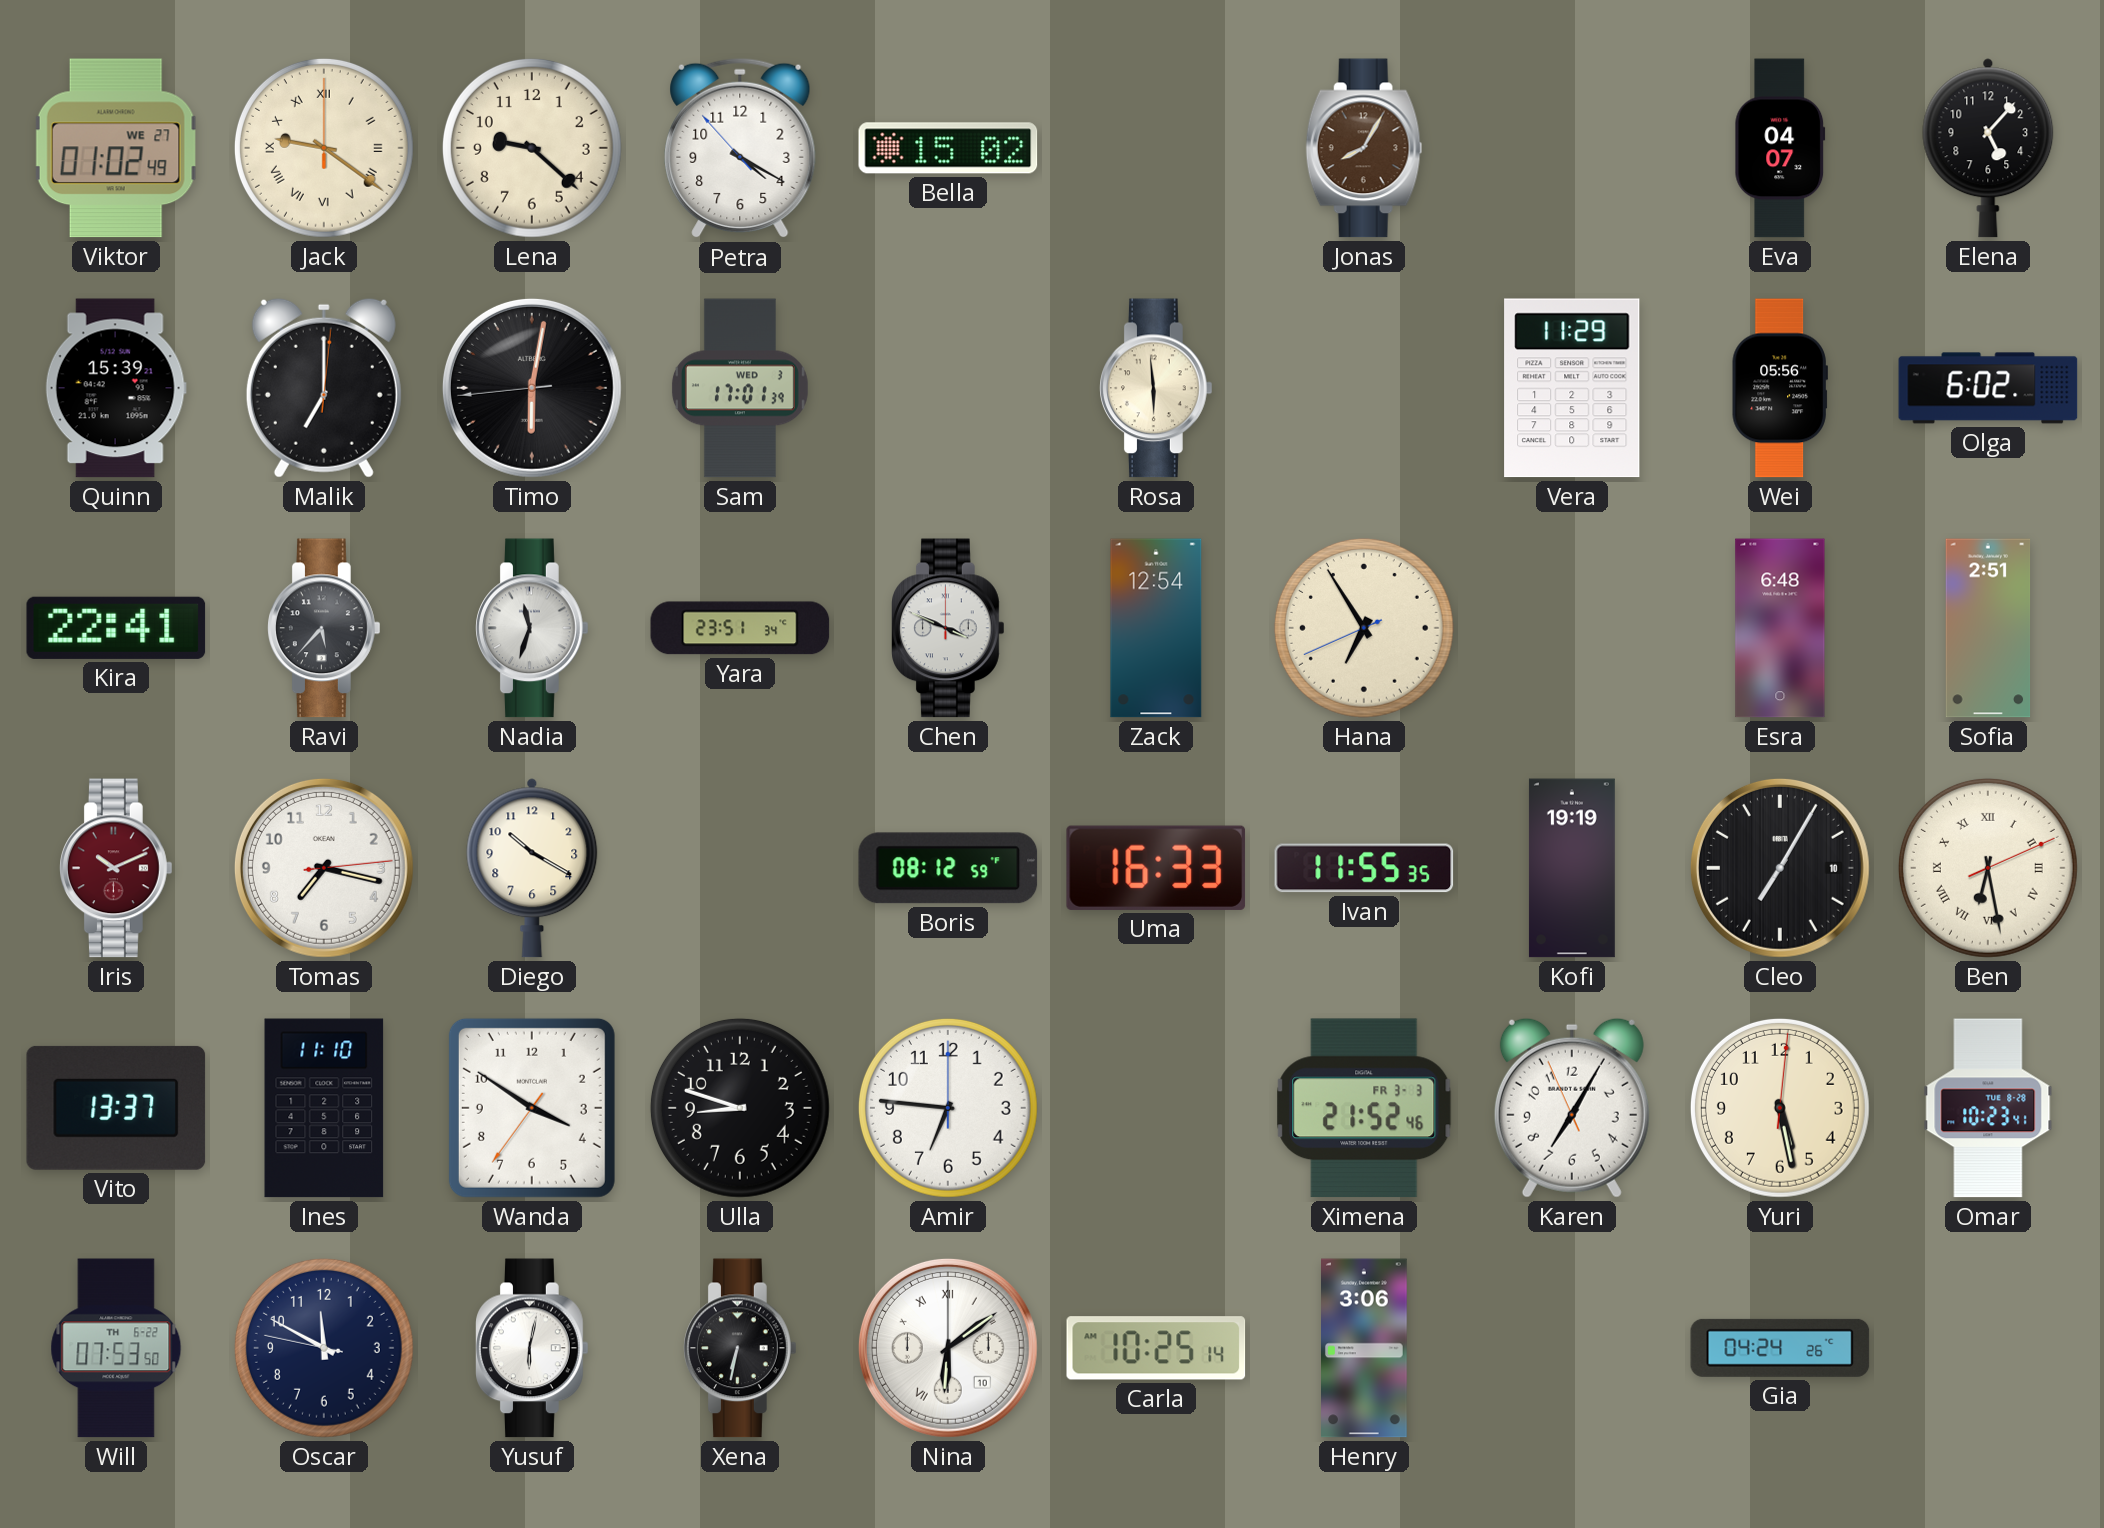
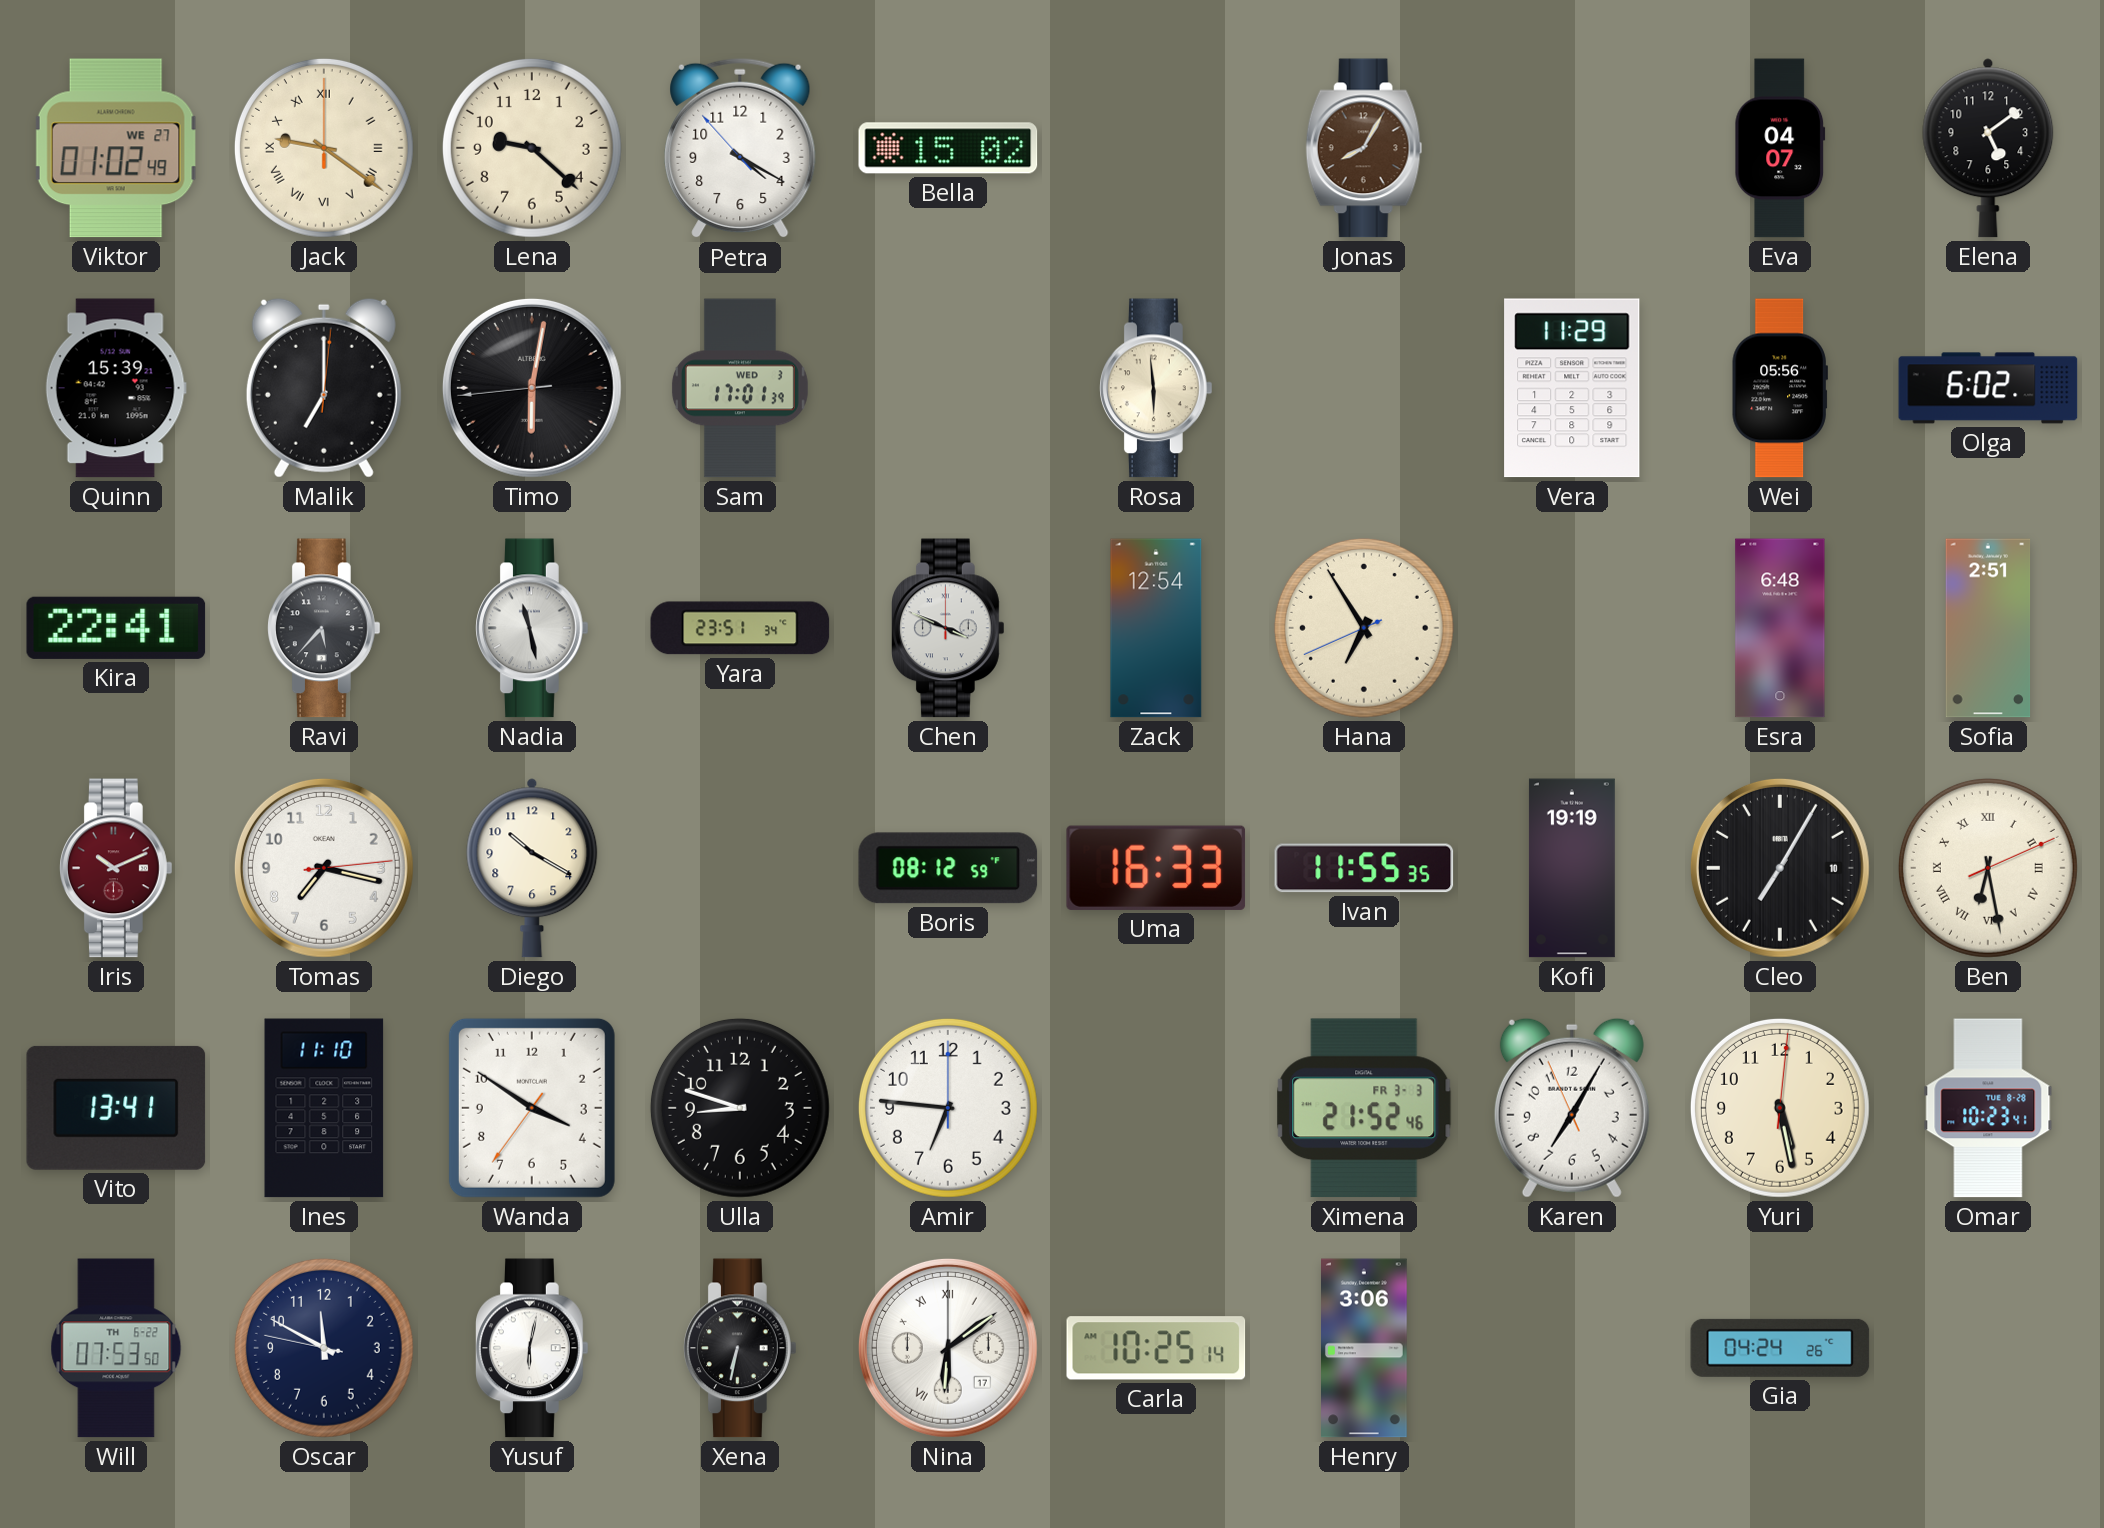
Elena: 5:07 -> 5:09
Nadia: 11:33 -> 11:28
Vito: 13:37 -> 13:41
Nina date: 10 -> 17
